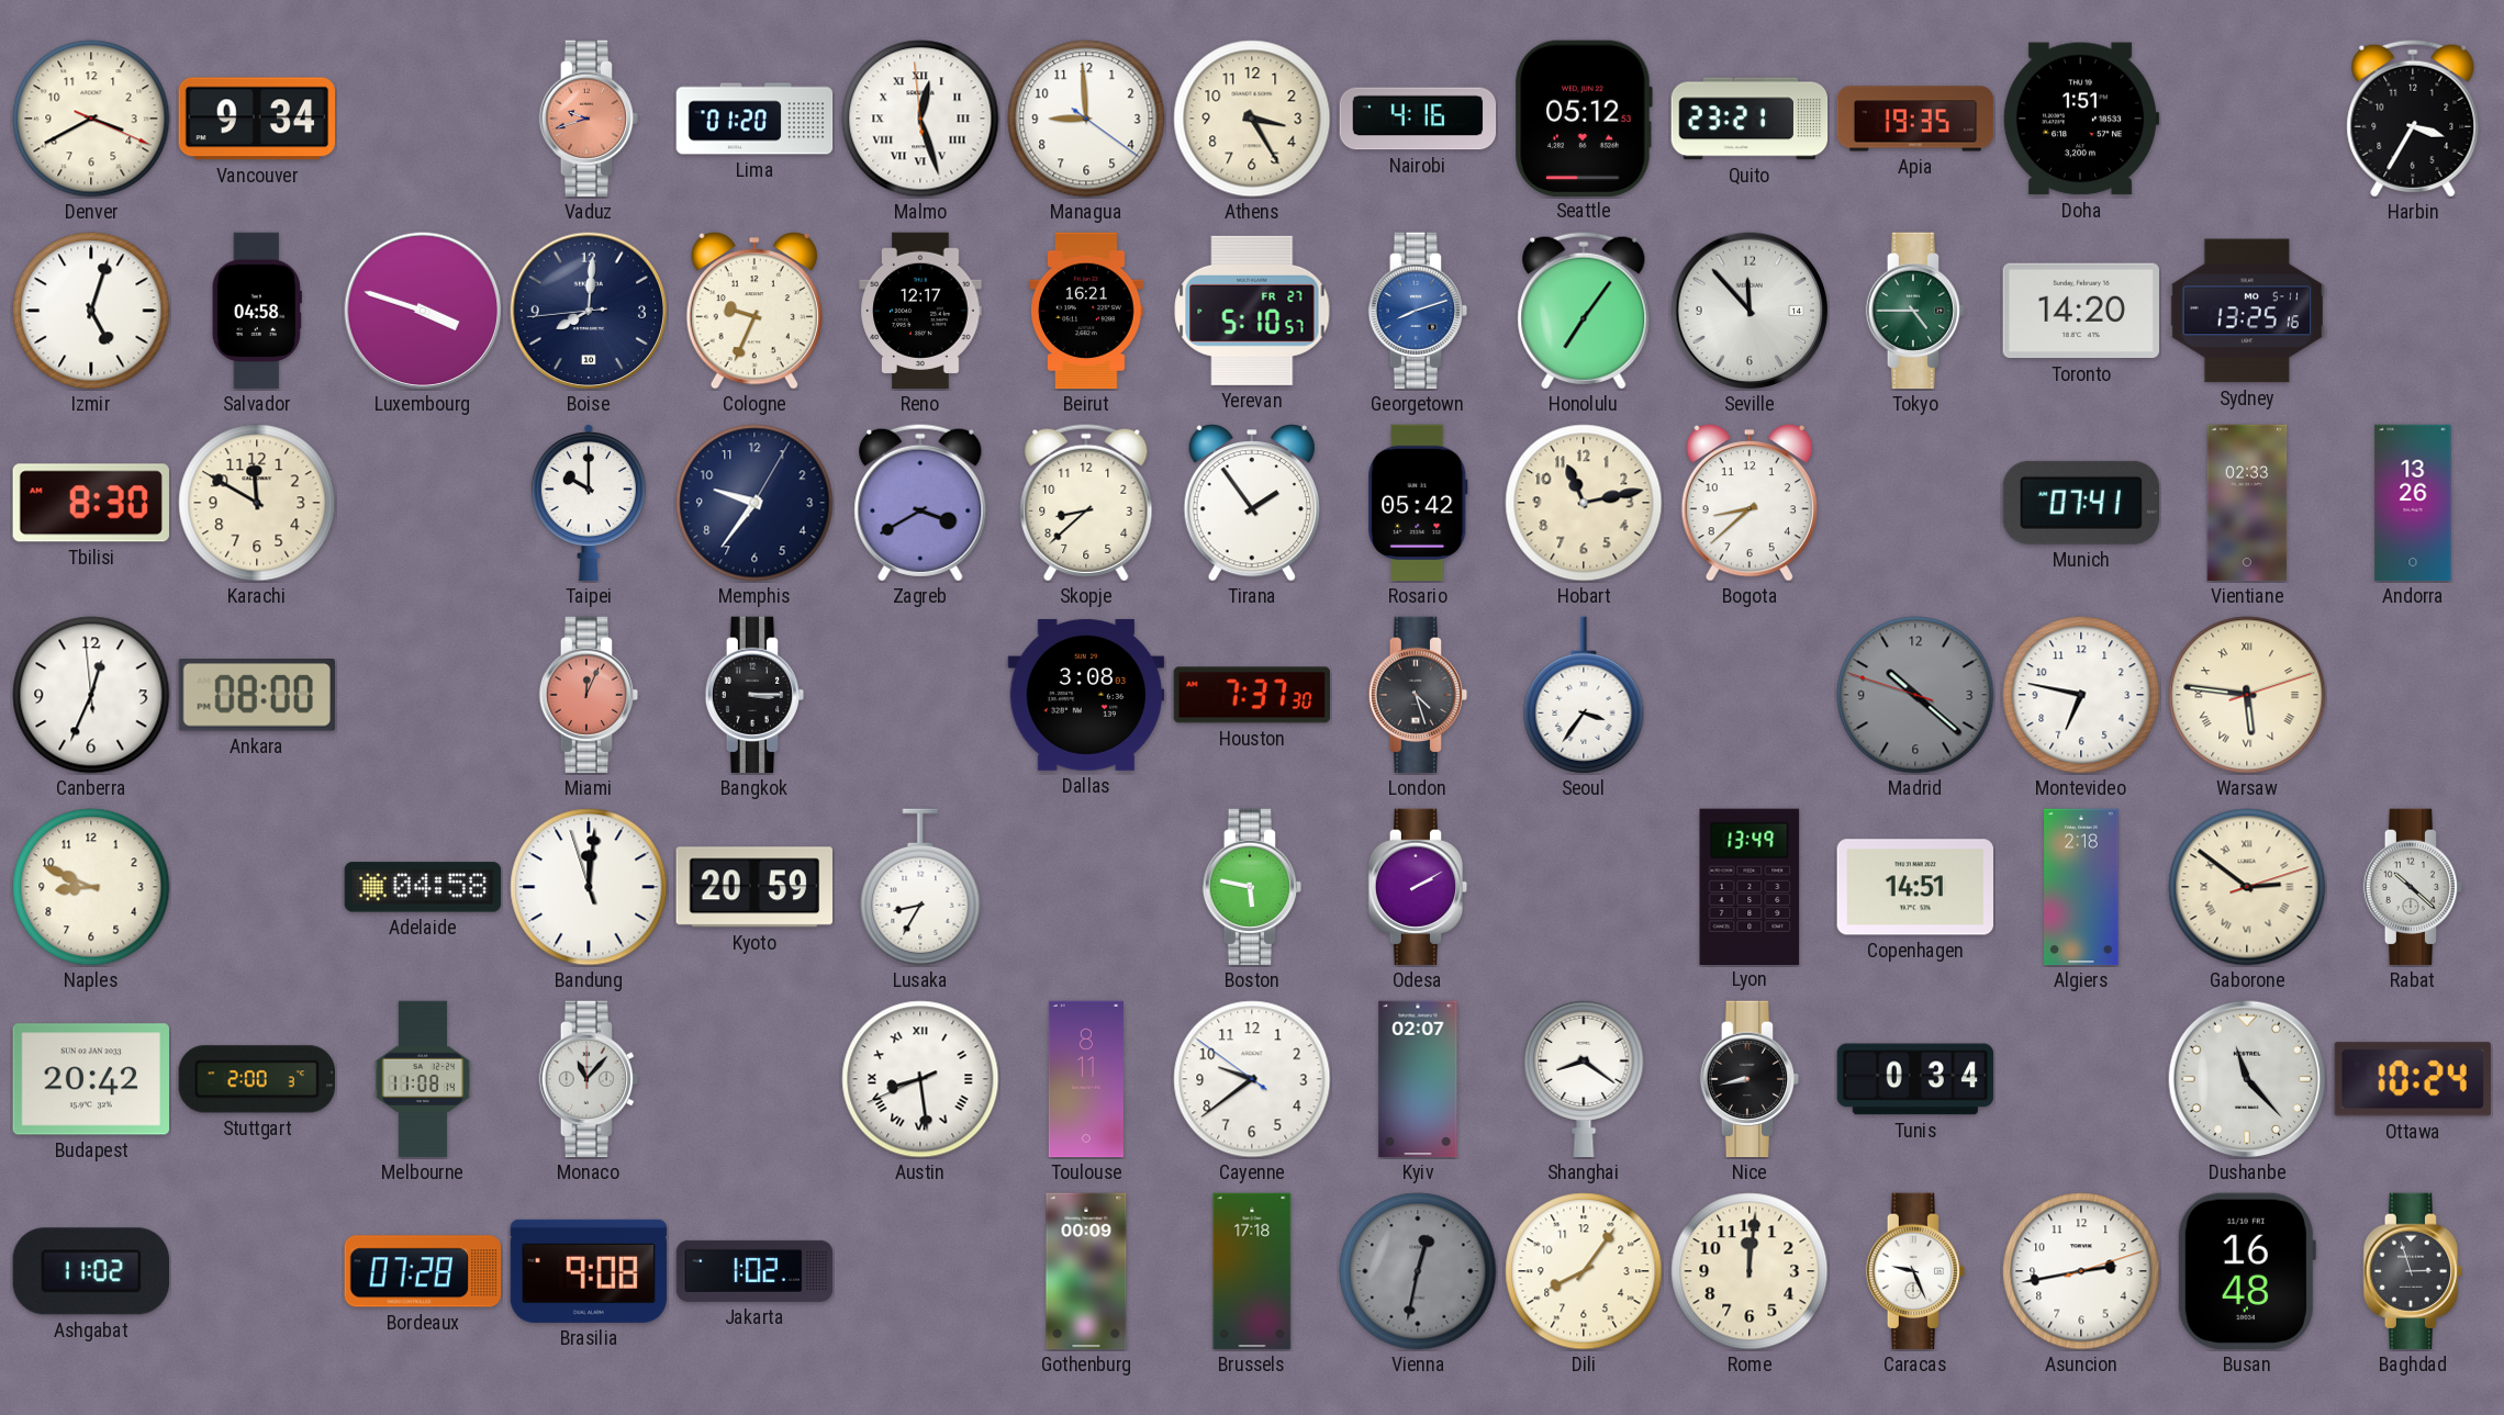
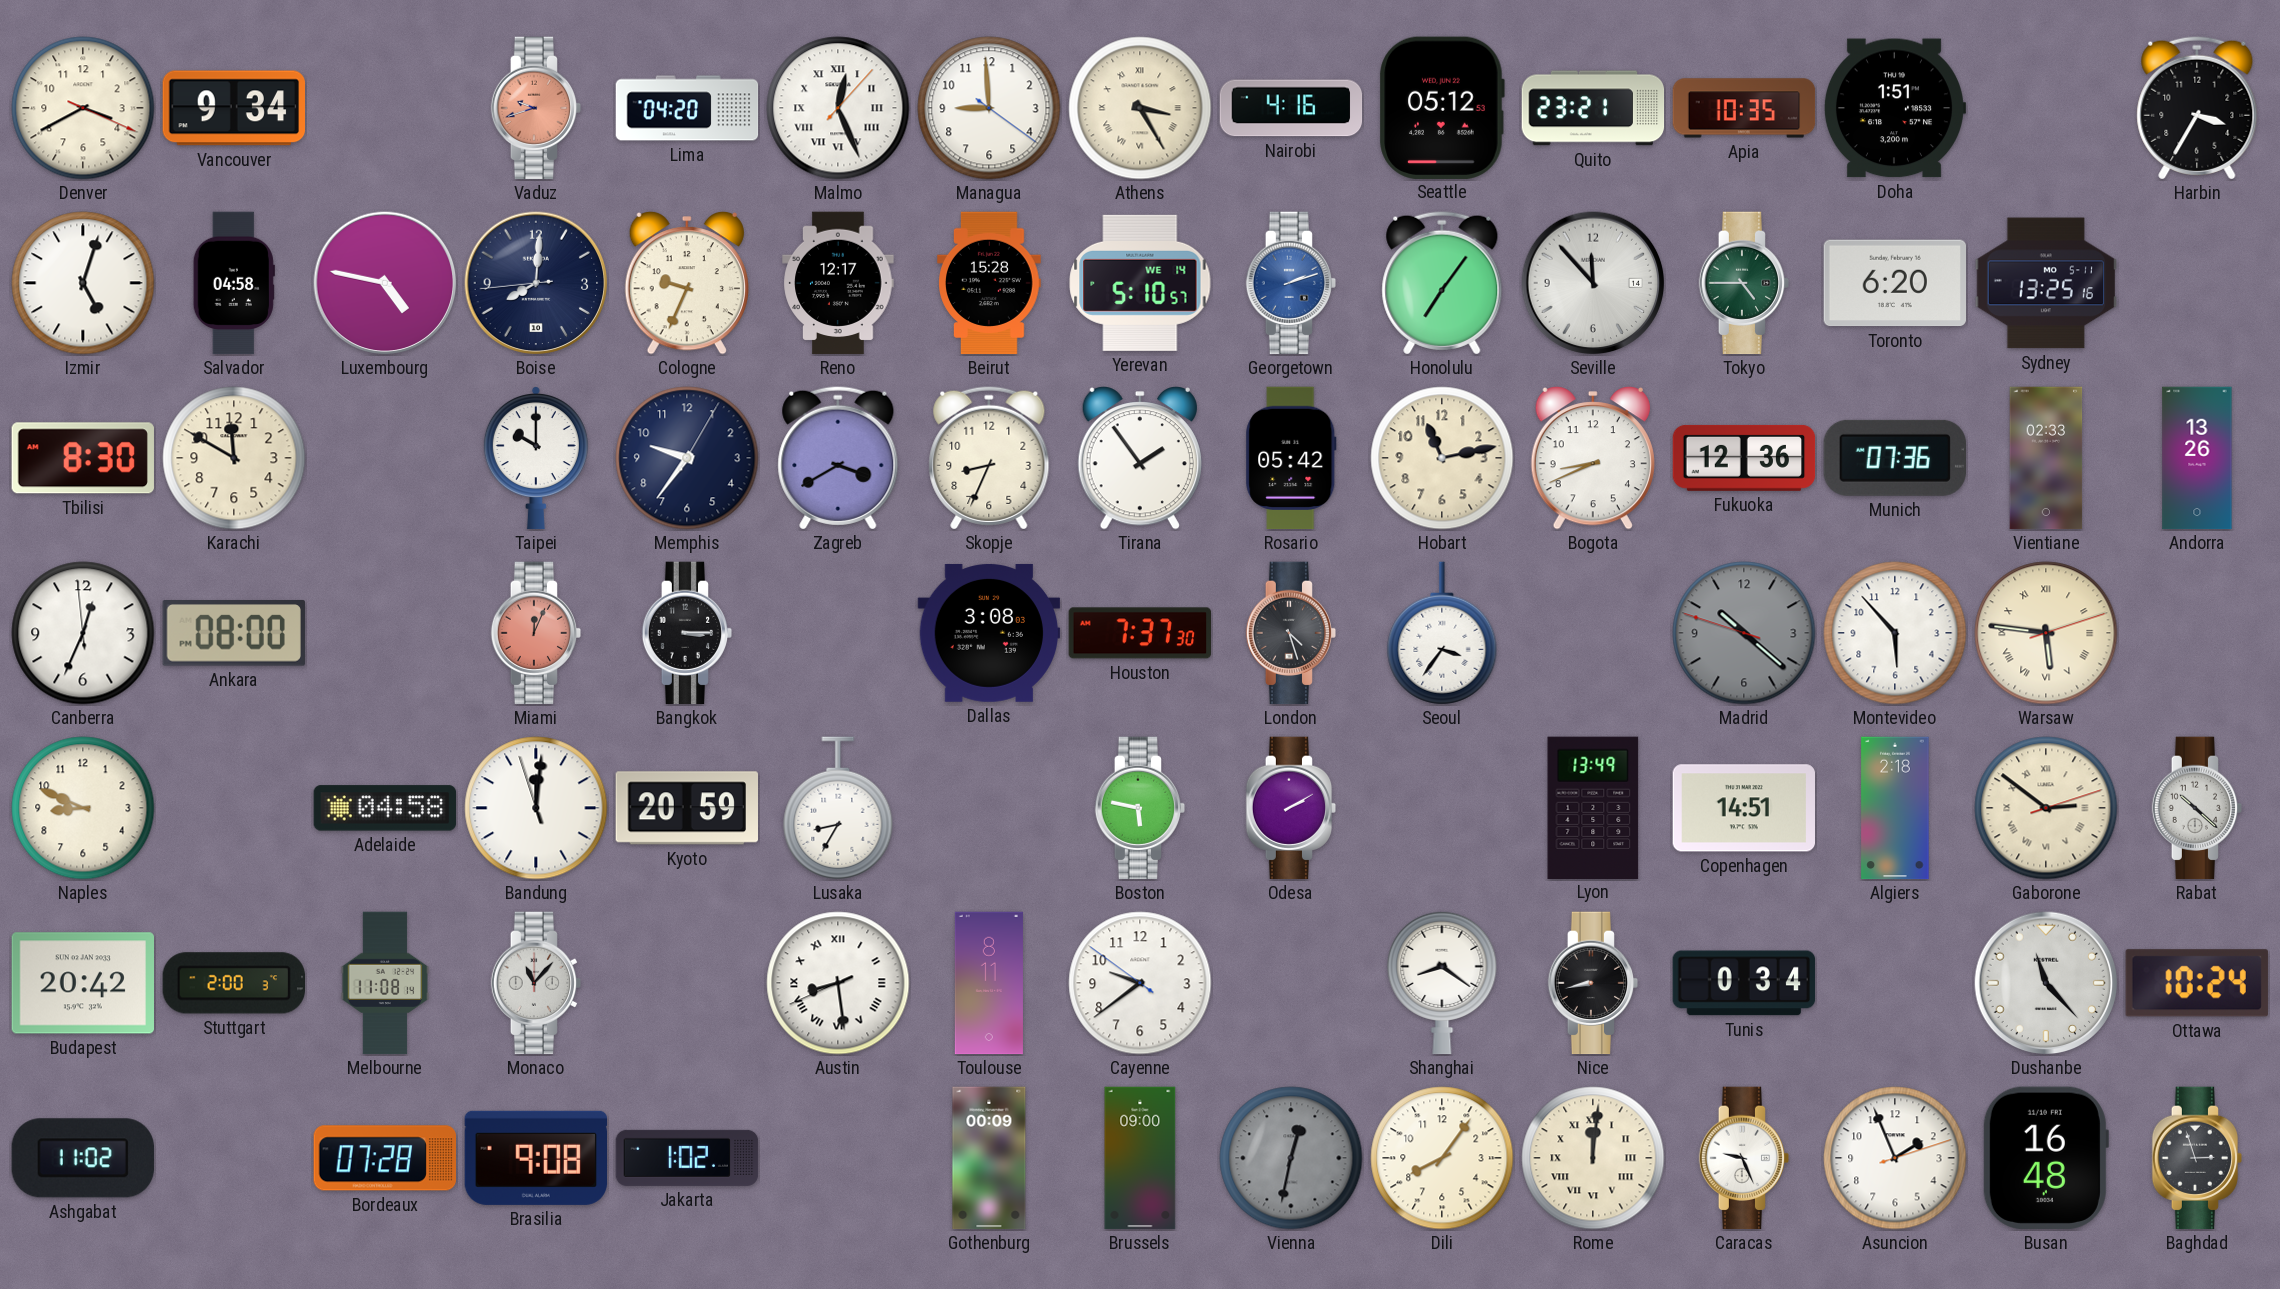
Lima: 01:20 -> 04:20
Malmo: 12:26:59 -> 12:26:07
Athens numerals: Arabic -> Roman
Apia: 19:35 -> 10:35
Luxembourg: 3:48 -> 4:47
Beirut: 16:21 -> 15:28
Yerevan date: FR 27 -> WE 14
Georgetown: 8:12 -> 2:12
Toronto: 14:20 -> 6:20
Skopje: 8:38 -> 8:34
Bogota: 8:38 -> 8:41
Fukuoka: none -> 12:36
Munich: 07:41 -> 07:36
Montevideo: 6:47 -> 5:53
Kyiv: 02:07 -> none
Brussels: 17:18 -> 09:00
Rome numerals: Arabic -> Roman
Asuncion: 2:43 -> 1:56
